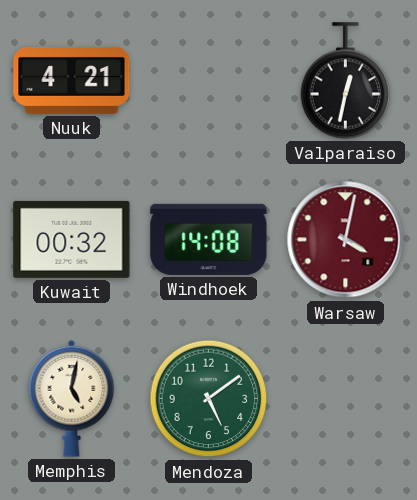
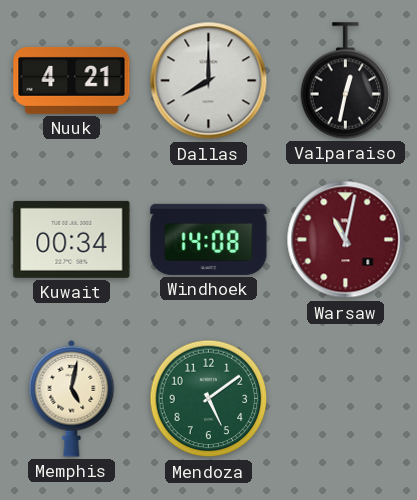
Dallas: none -> 8:00
Kuwait: 00:32 -> 00:34
Warsaw: 4:02 -> 11:02
